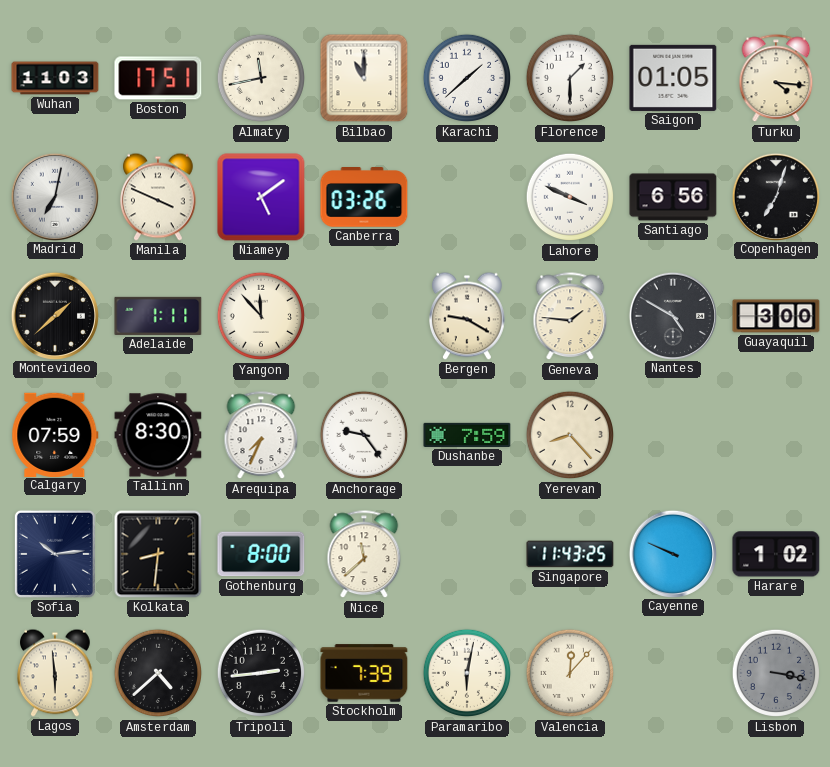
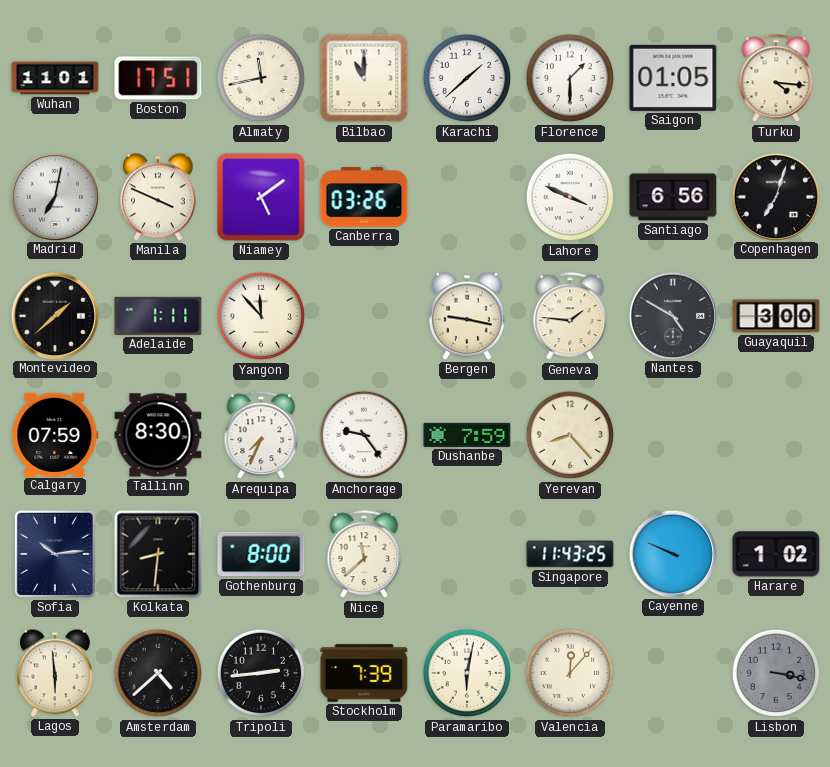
Wuhan: 11:03 -> 11:01
Bergen: 9:20 -> 9:17
